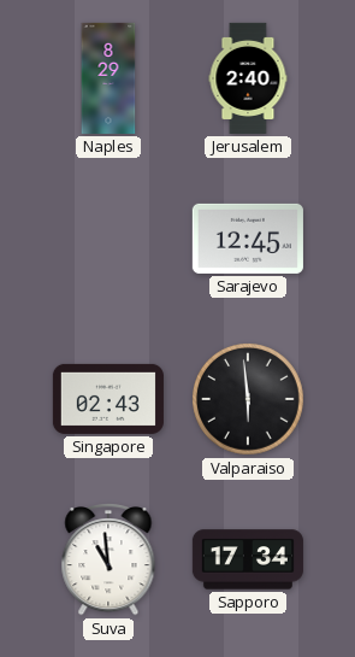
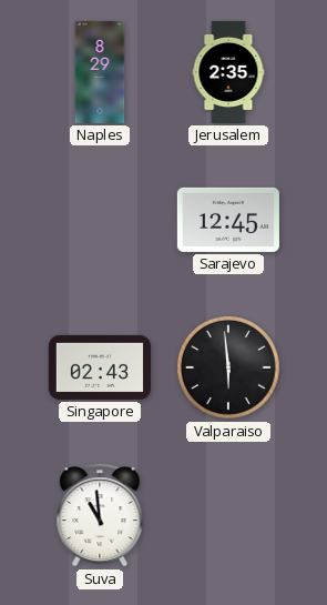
Jerusalem: 2:40 -> 2:35
Sapporo: 17:34 -> none
